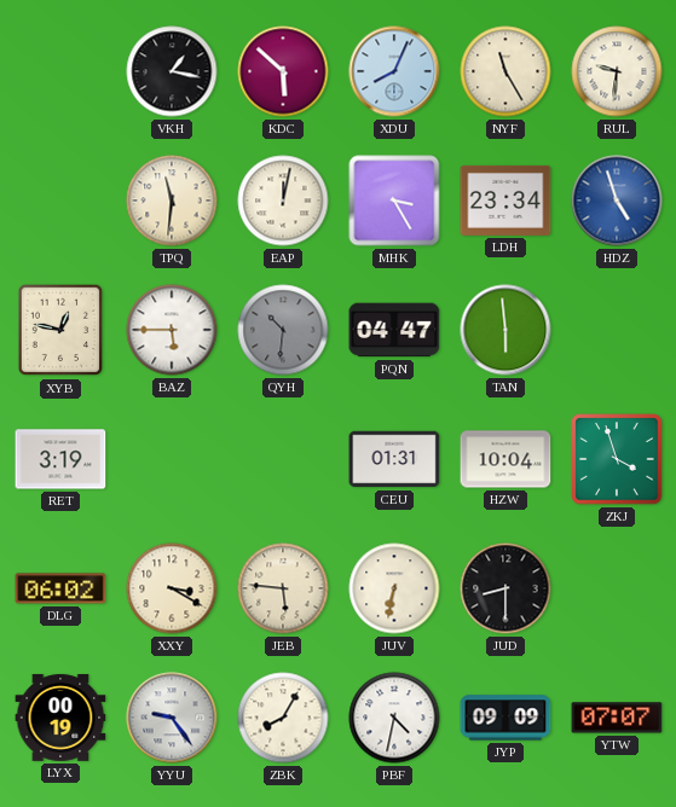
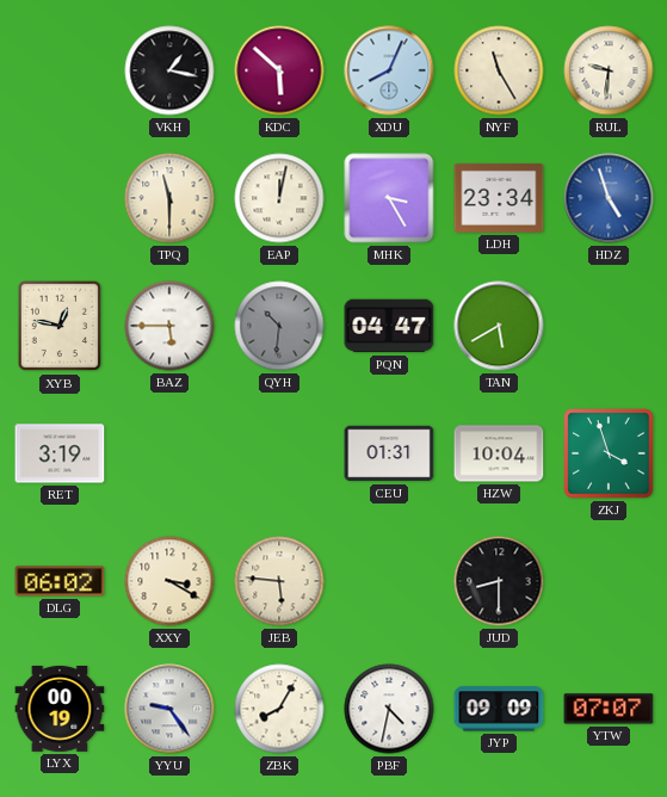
TPQ: 11:31 -> 11:30
TAN: 5:59 -> 5:40
JUV: 6:32 -> none
